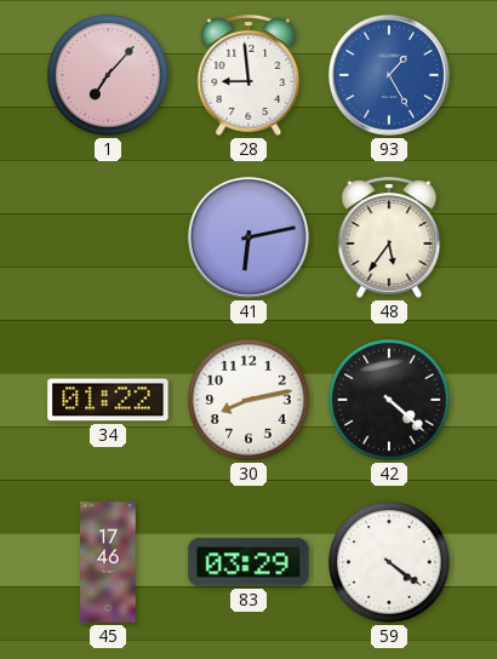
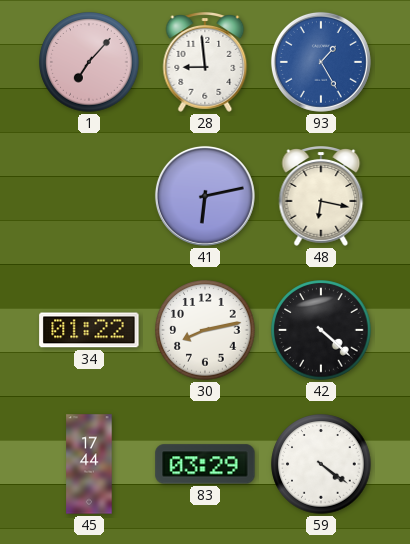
48: 5:36 -> 6:17
45: 17:46 -> 17:44
